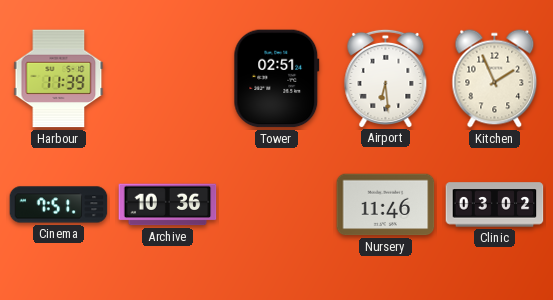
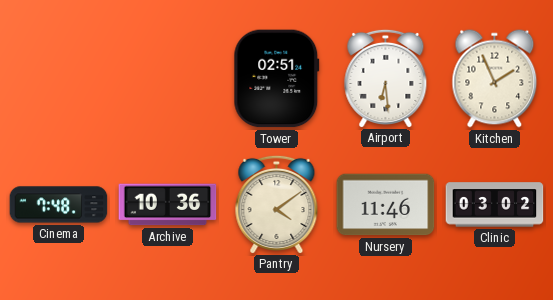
Harbour: 11:39 -> none
Cinema: 7:51 -> 7:48
Pantry: none -> 4:09
